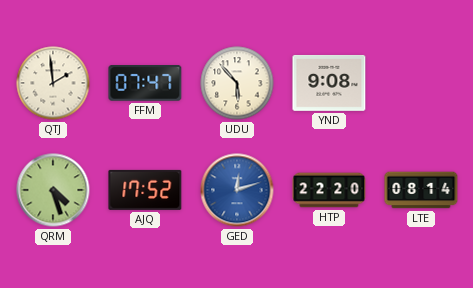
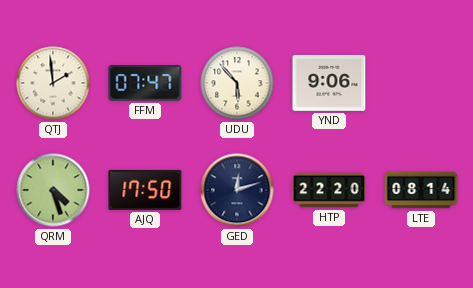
YND: 9:08 -> 9:06
AJQ: 17:52 -> 17:50
GED dial: blue -> navy
